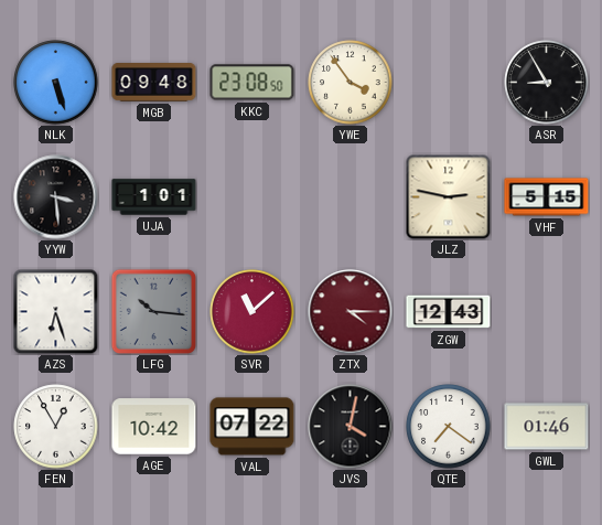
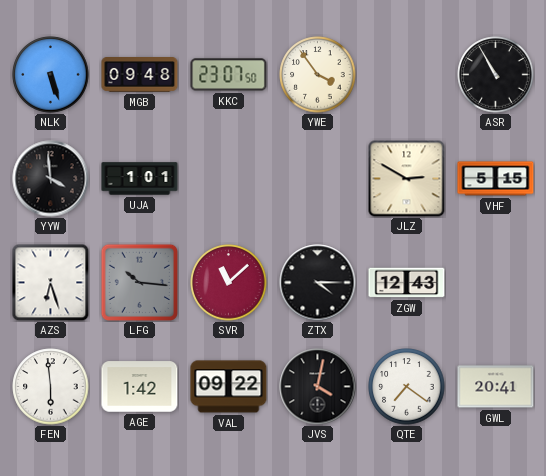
KKC: 23:08 -> 23:07
ASR: 8:55 -> 10:55
YYW: 3:29 -> 3:59
JLZ: 2:47 -> 2:50
ZTX dial: burgundy -> black
FEN: 12:55 -> 5:59
AGE: 10:42 -> 1:42
VAL: 07:22 -> 09:22
GWL: 01:46 -> 20:41
